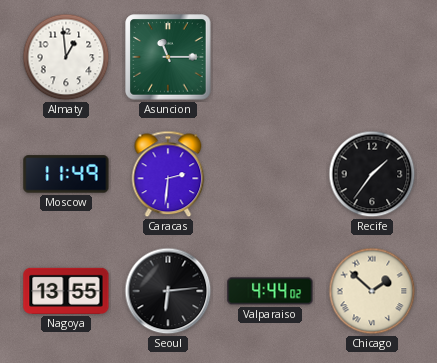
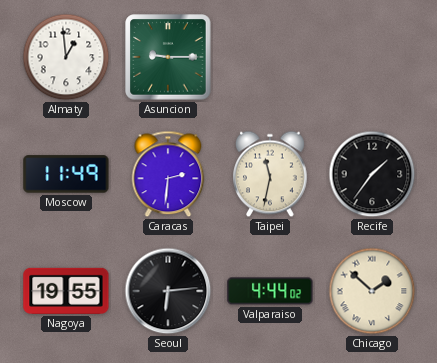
Asuncion: 11:15 -> 9:15
Taipei: none -> 11:32
Nagoya: 13:55 -> 19:55
